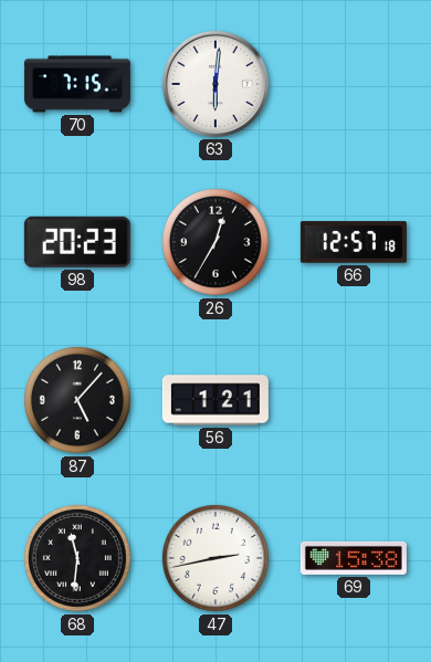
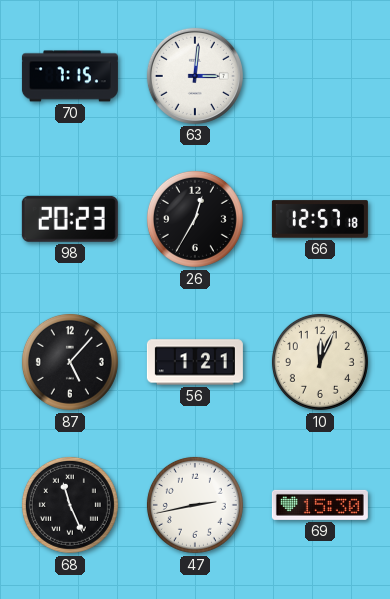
63: 6:01 -> 3:01
10: none -> 12:04
68: 11:31 -> 11:26
69: 15:38 -> 15:30
